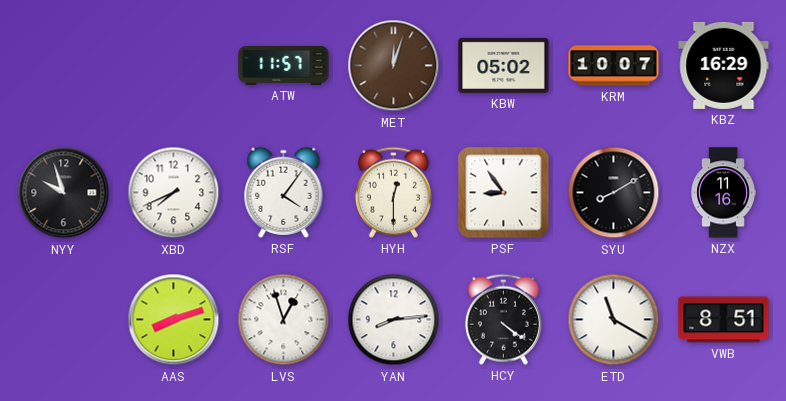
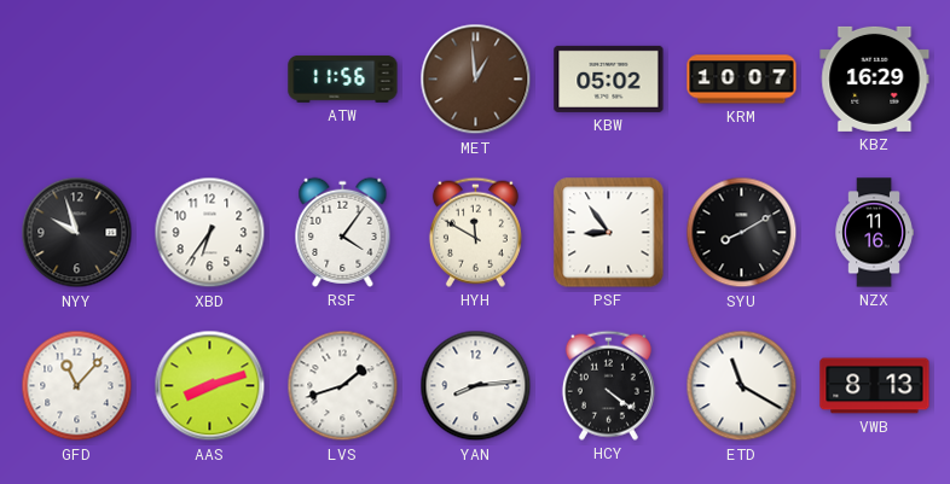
ATW: 11:57 -> 11:56
MET: 12:03 -> 12:59
XBD: 7:41 -> 6:36
HYH: 12:30 -> 11:50
GFD: none -> 11:07
LVS: 12:57 -> 1:42
VWB: 8:51 -> 8:13
